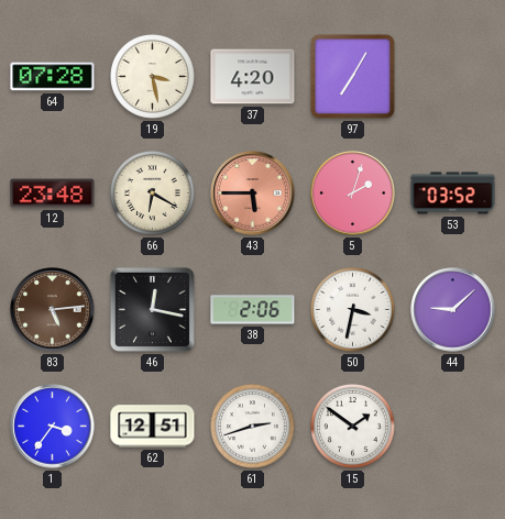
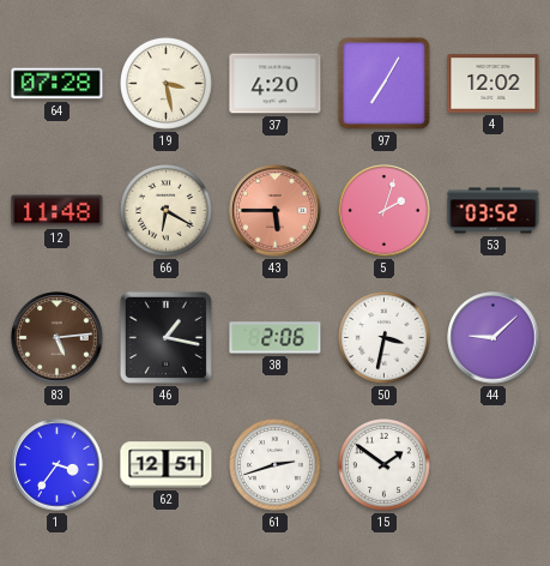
4: none -> 12:02
12: 23:48 -> 11:48
46: 12:17 -> 1:17
